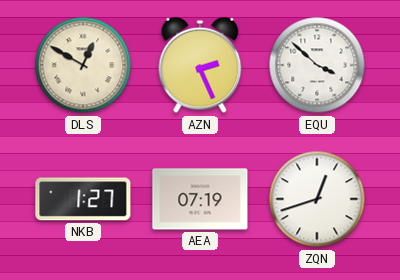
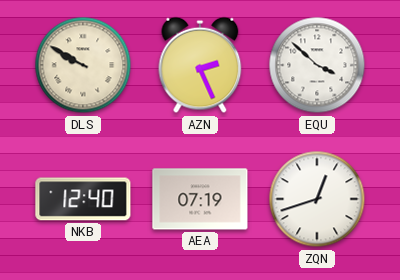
DLS: 12:50 -> 9:50
NKB: 1:27 -> 12:40
